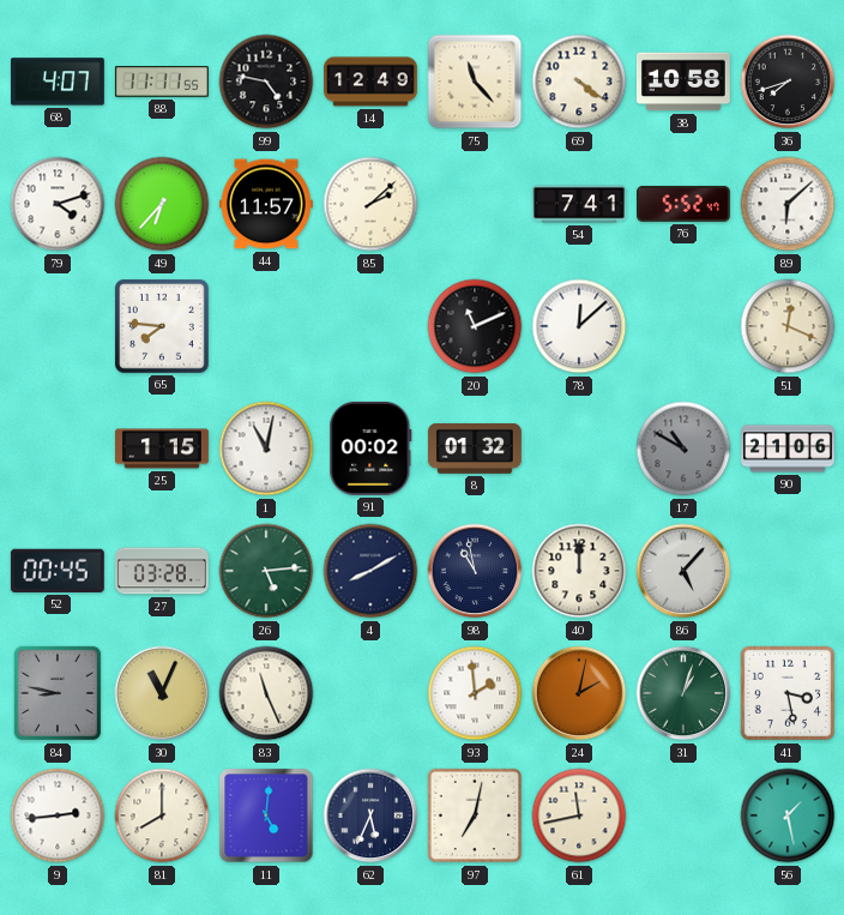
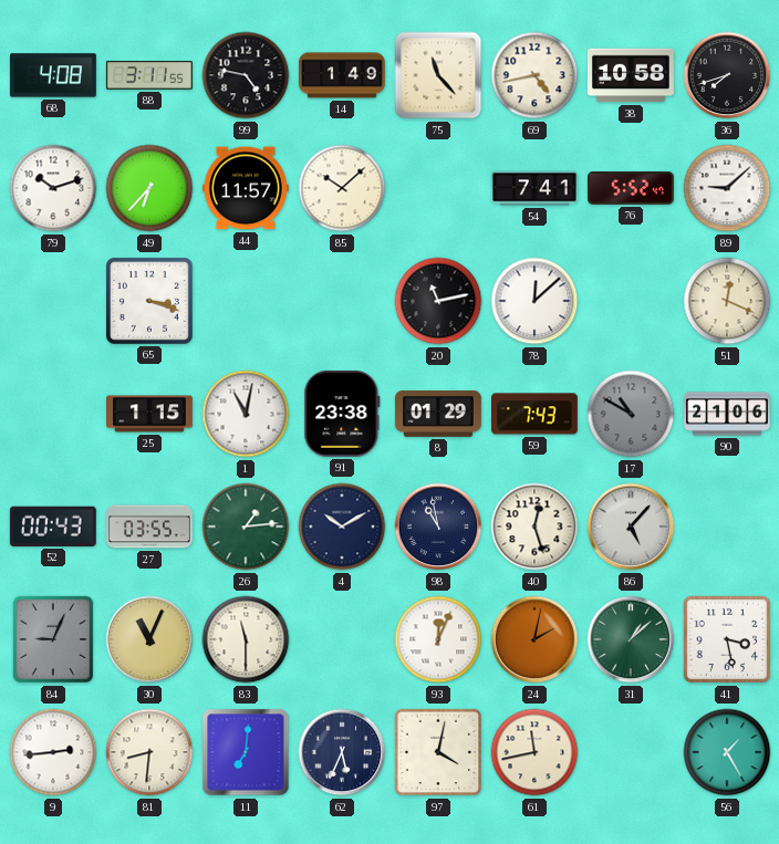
68: 4:07 -> 4:08
88: 11:11 -> 3:11
14: 12:49 -> 1:49
69: 4:21 -> 4:43
79: 4:12 -> 10:12
85: 2:08 -> 10:08
89: 6:08 -> 9:08
65: 7:46 -> 3:18
20: 11:11 -> 11:13
91: 00:02 -> 23:38
8: 01:32 -> 01:29
59: none -> 7:43
52: 00:45 -> 00:43
27: 03:28 -> 03:55
26: 5:14 -> 1:14
4: 8:10 -> 10:10
40: 12:00 -> 12:27
84: 8:47 -> 9:04
83: 11:26 -> 11:30
93: 1:59 -> 12:04
31: 1:03 -> 1:08
81: 8:00 -> 8:31
11: 5:01 -> 7:01
97: 7:02 -> 4:02
56: 1:28 -> 1:25
